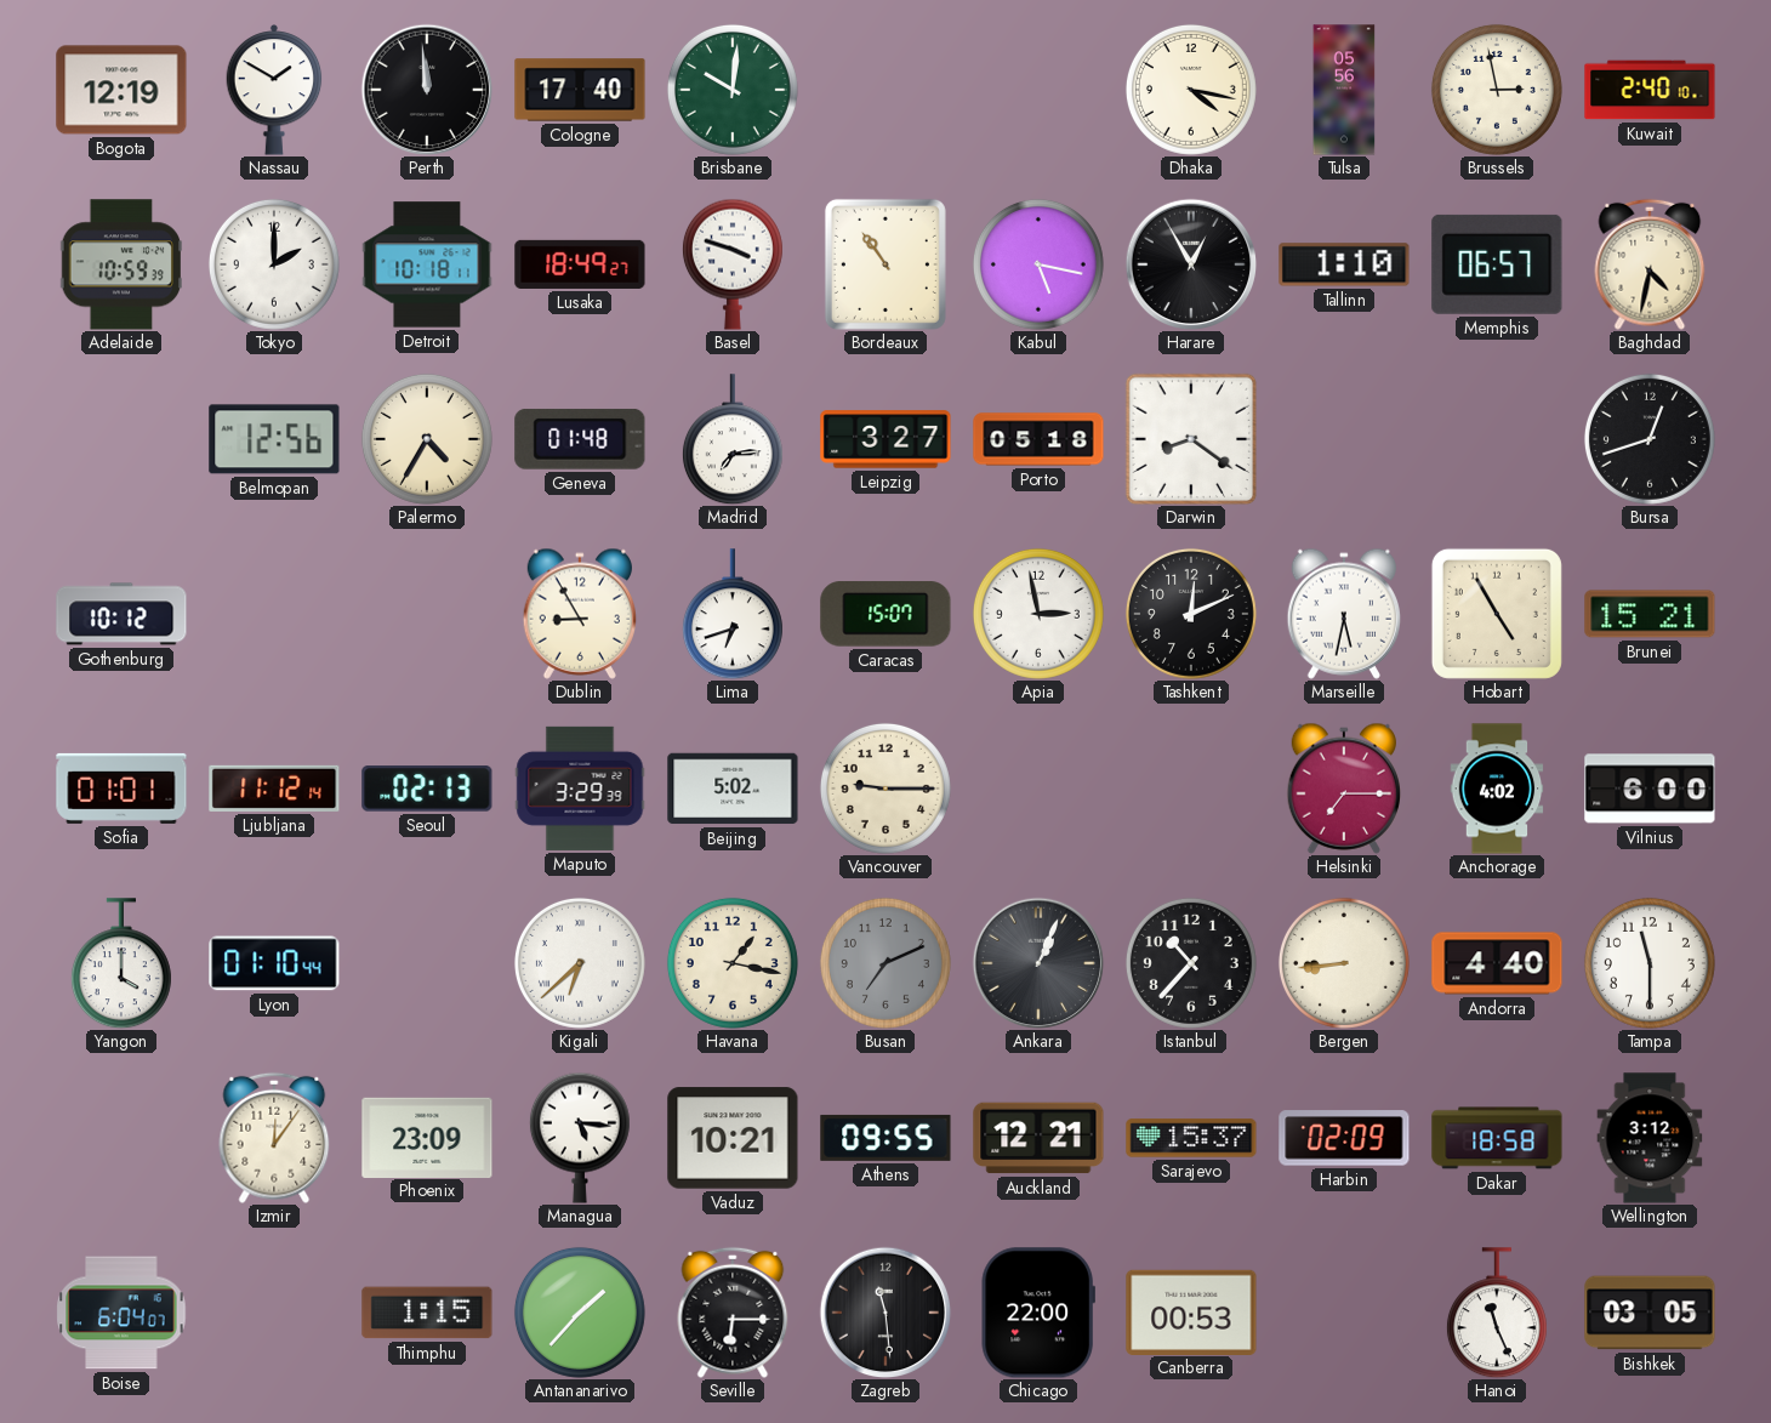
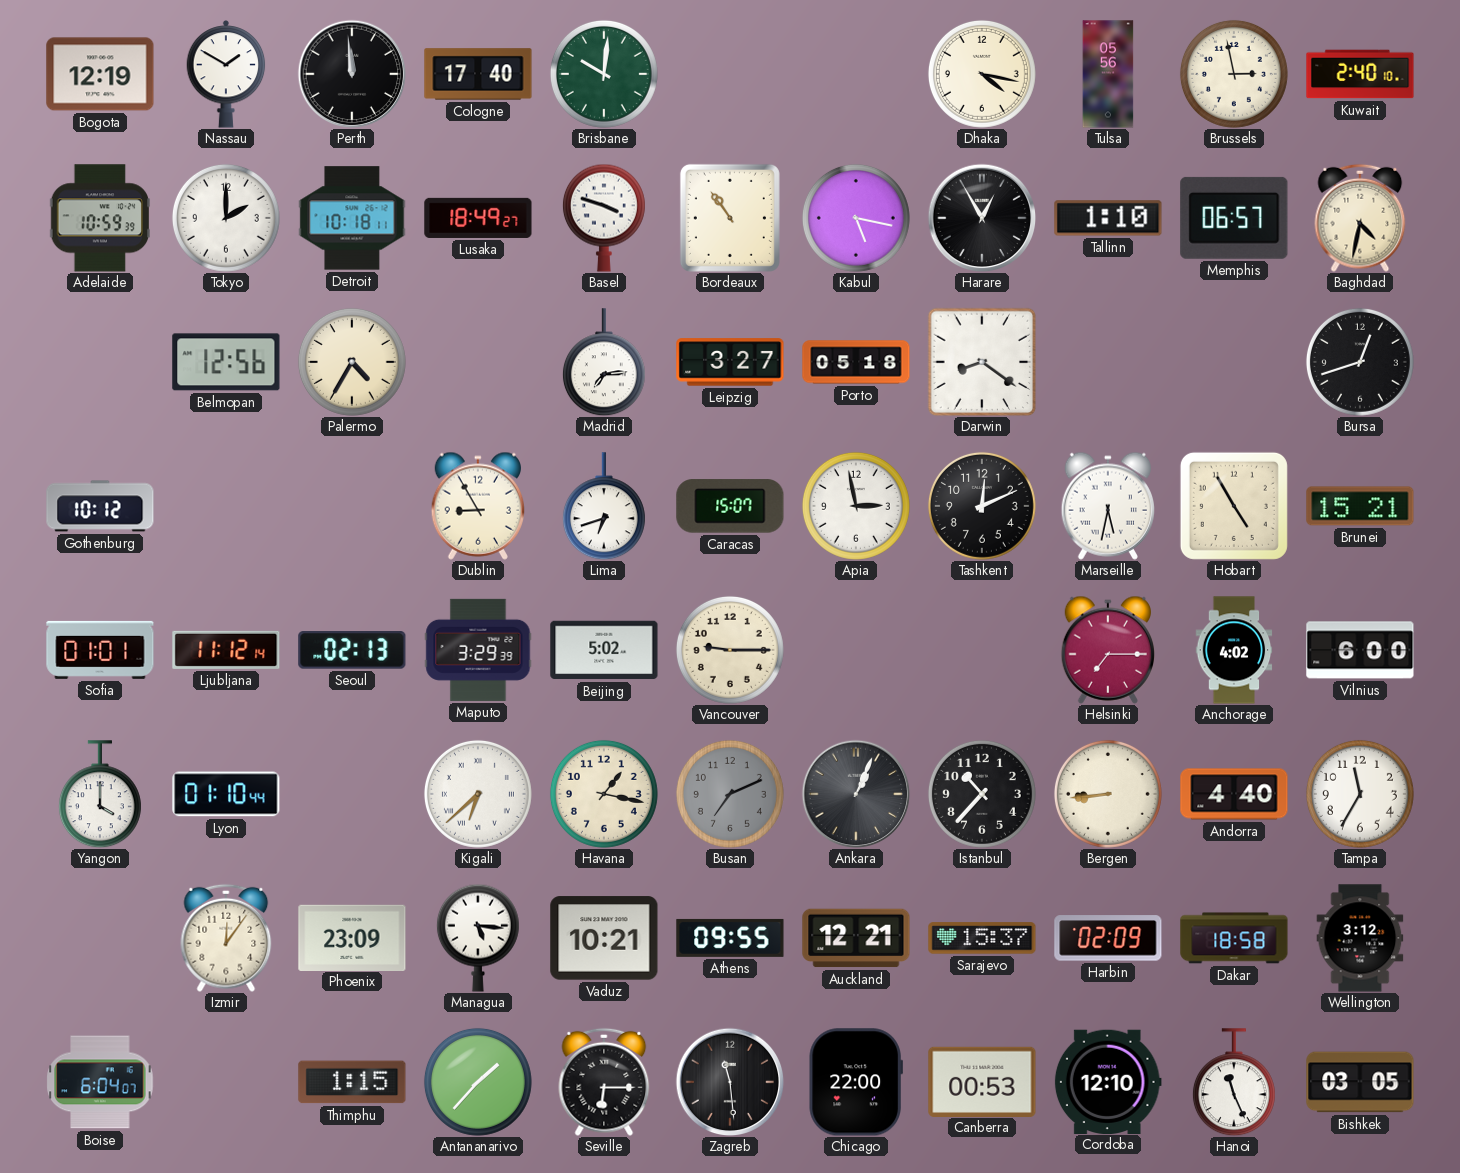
Geneva: 01:48 -> none
Tampa: 11:30 -> 11:35
Cordoba: none -> 12:10
